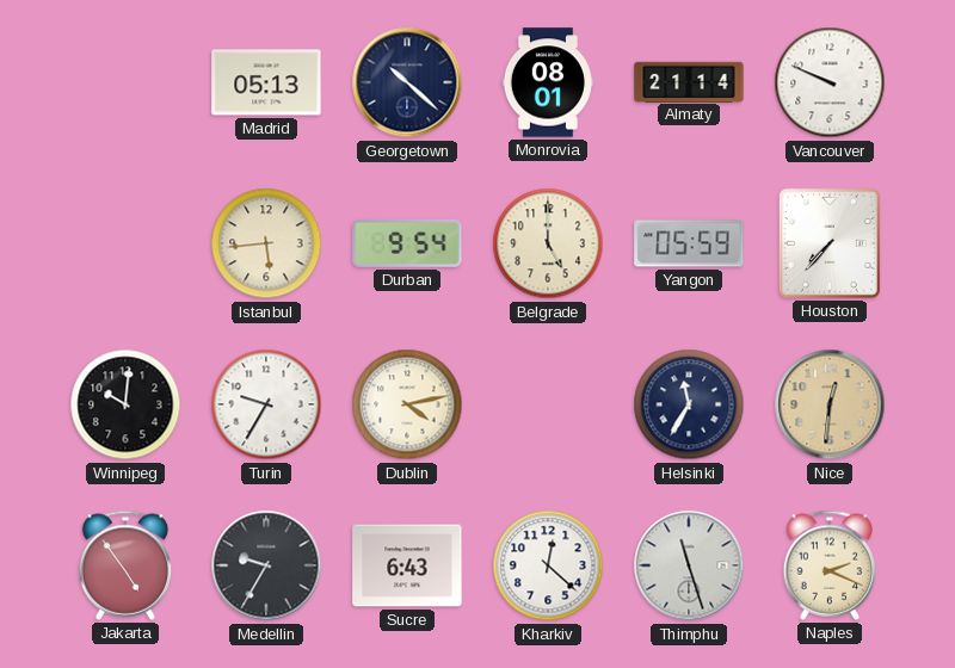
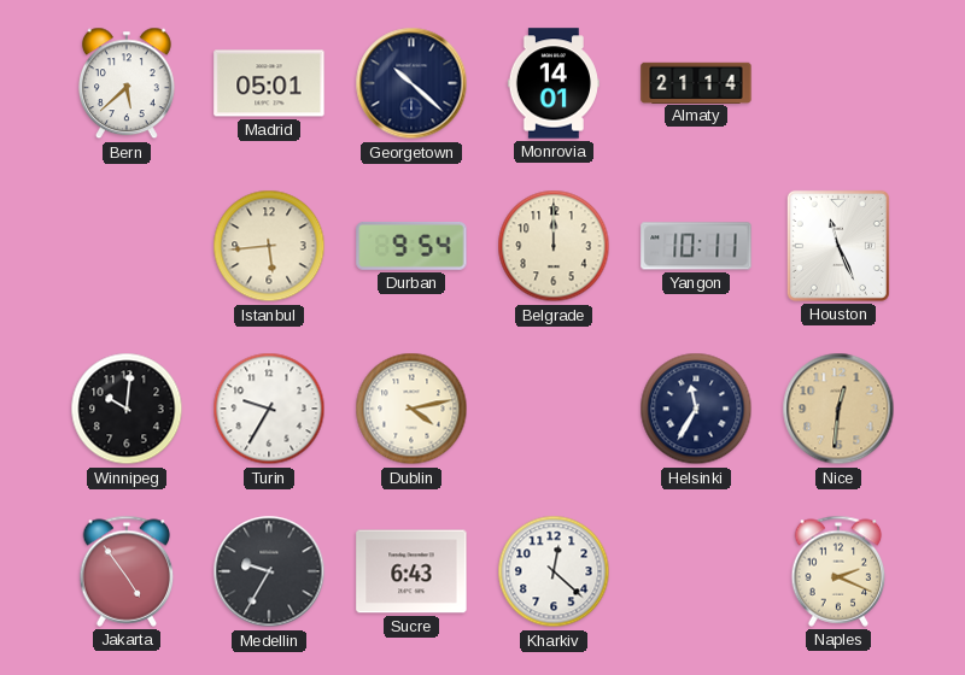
Bern: none -> 5:38
Madrid: 05:13 -> 05:01
Monrovia: 08:01 -> 14:01
Vancouver: 9:49 -> none
Belgrade: 5:00 -> 12:00
Yangon: 05:59 -> 10:11
Houston: 7:37 -> 11:26
Thimphu: 11:27 -> none
